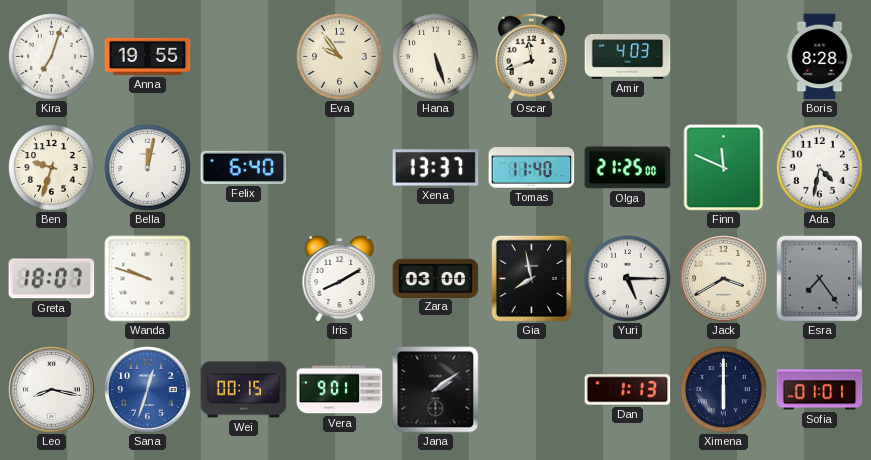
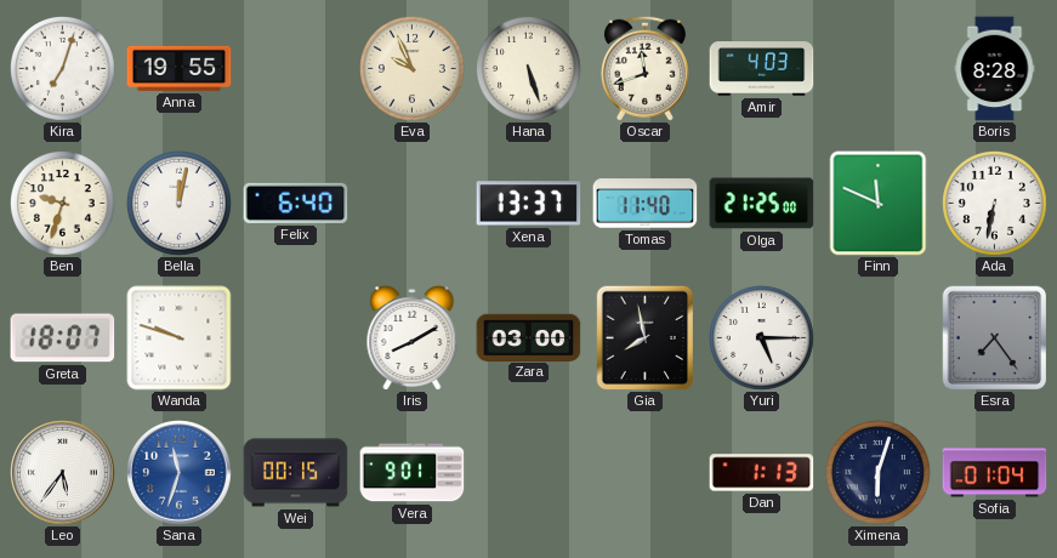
Eva: 9:54 -> 9:56
Ada: 4:32 -> 6:32
Jack: 3:40 -> none
Leo: 8:17 -> 5:36
Sana: 12:33 -> 11:33
Jana: 2:09 -> none
Ximena: 6:00 -> 6:03
Sofia: 01:01 -> 01:04
